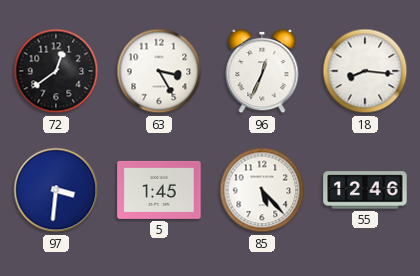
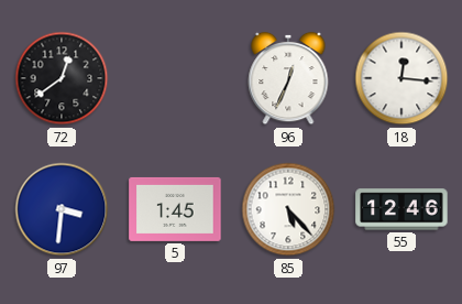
63: 3:25 -> none
18: 8:16 -> 12:16
